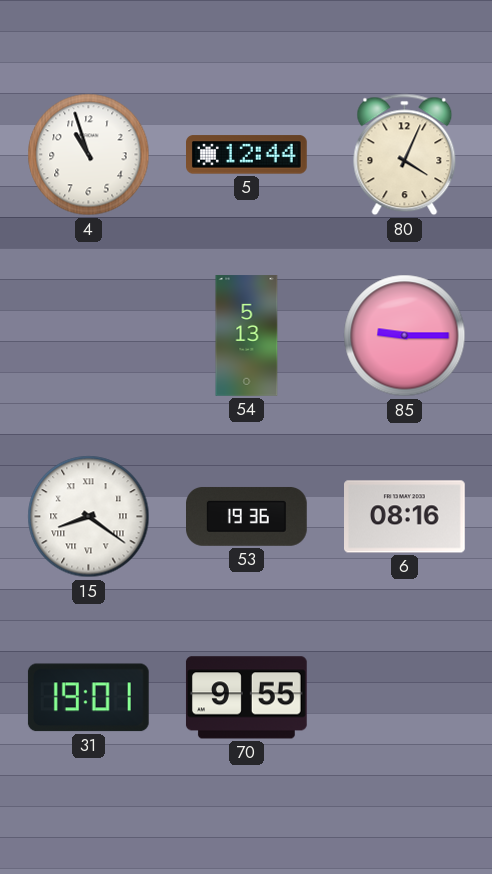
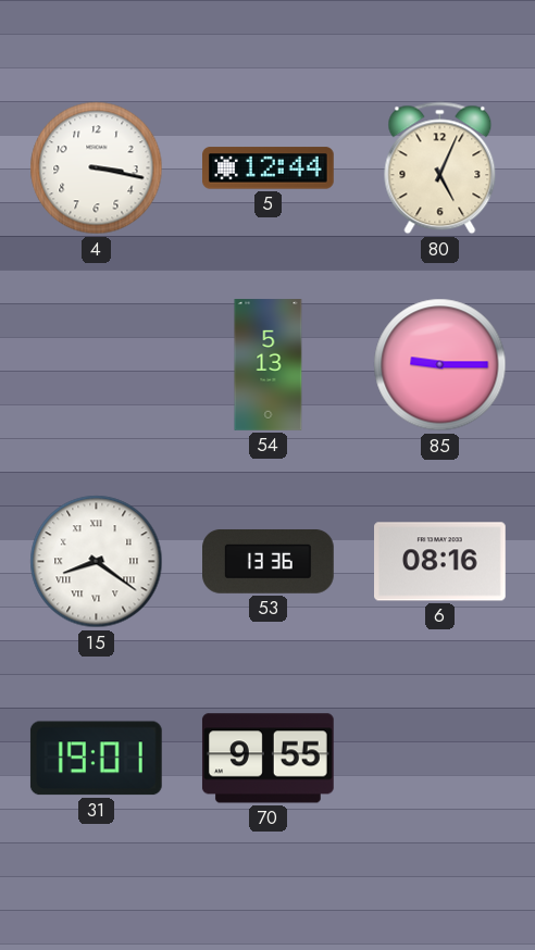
4: 10:57 -> 3:17
80: 4:04 -> 5:04
53: 19:36 -> 13:36
